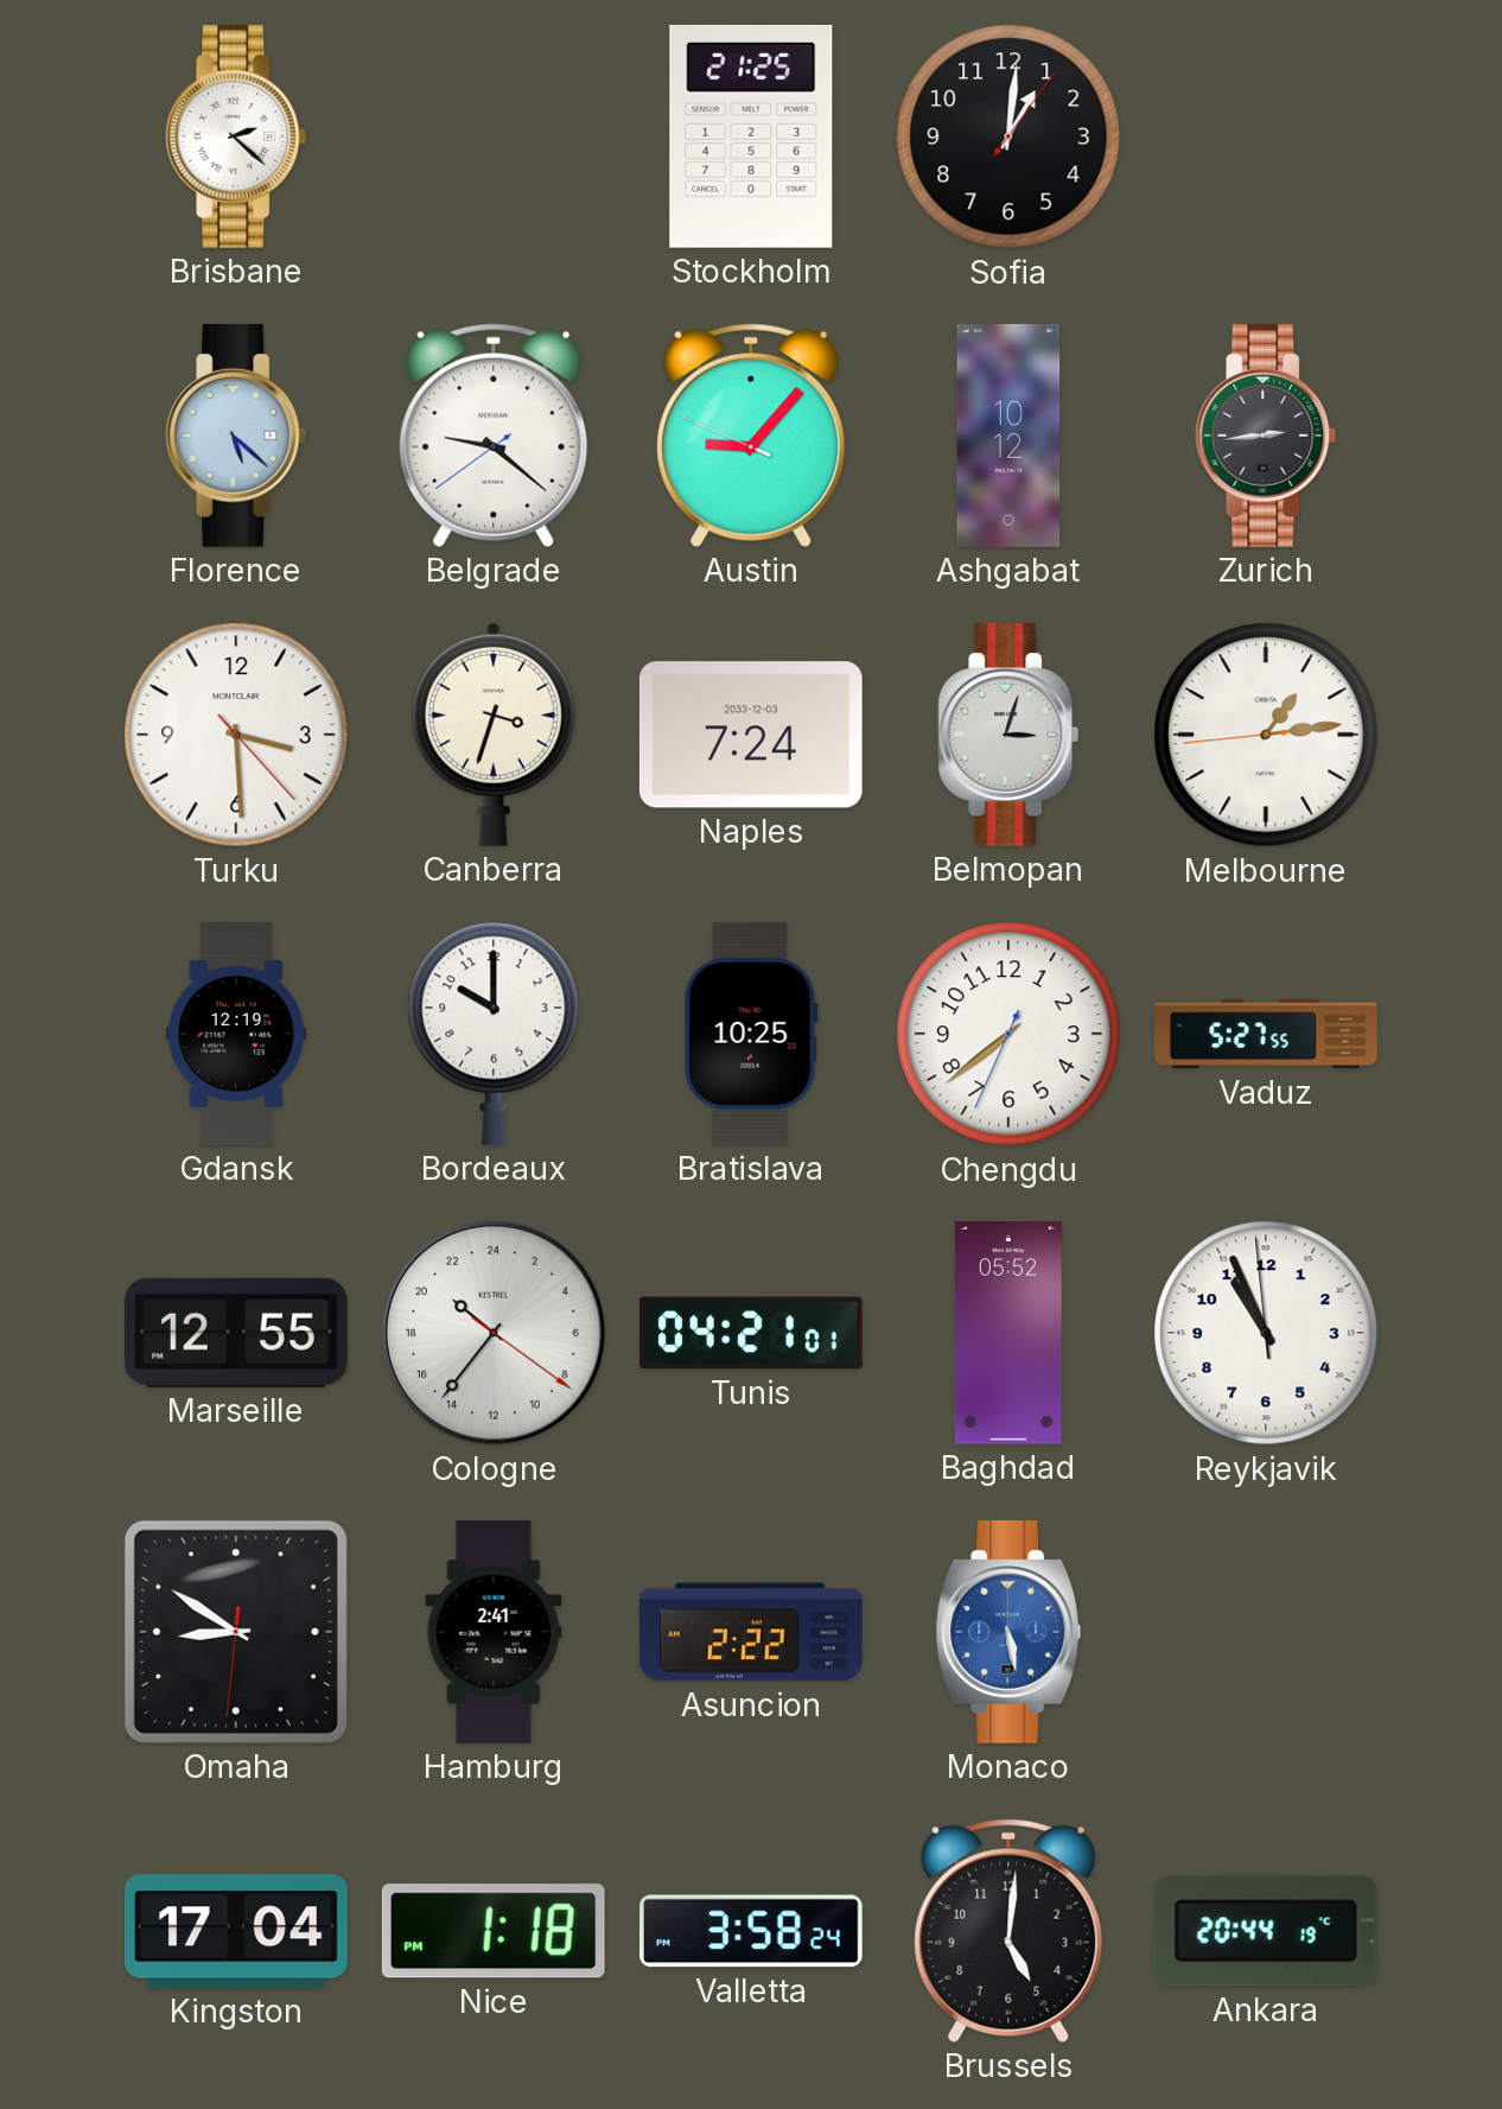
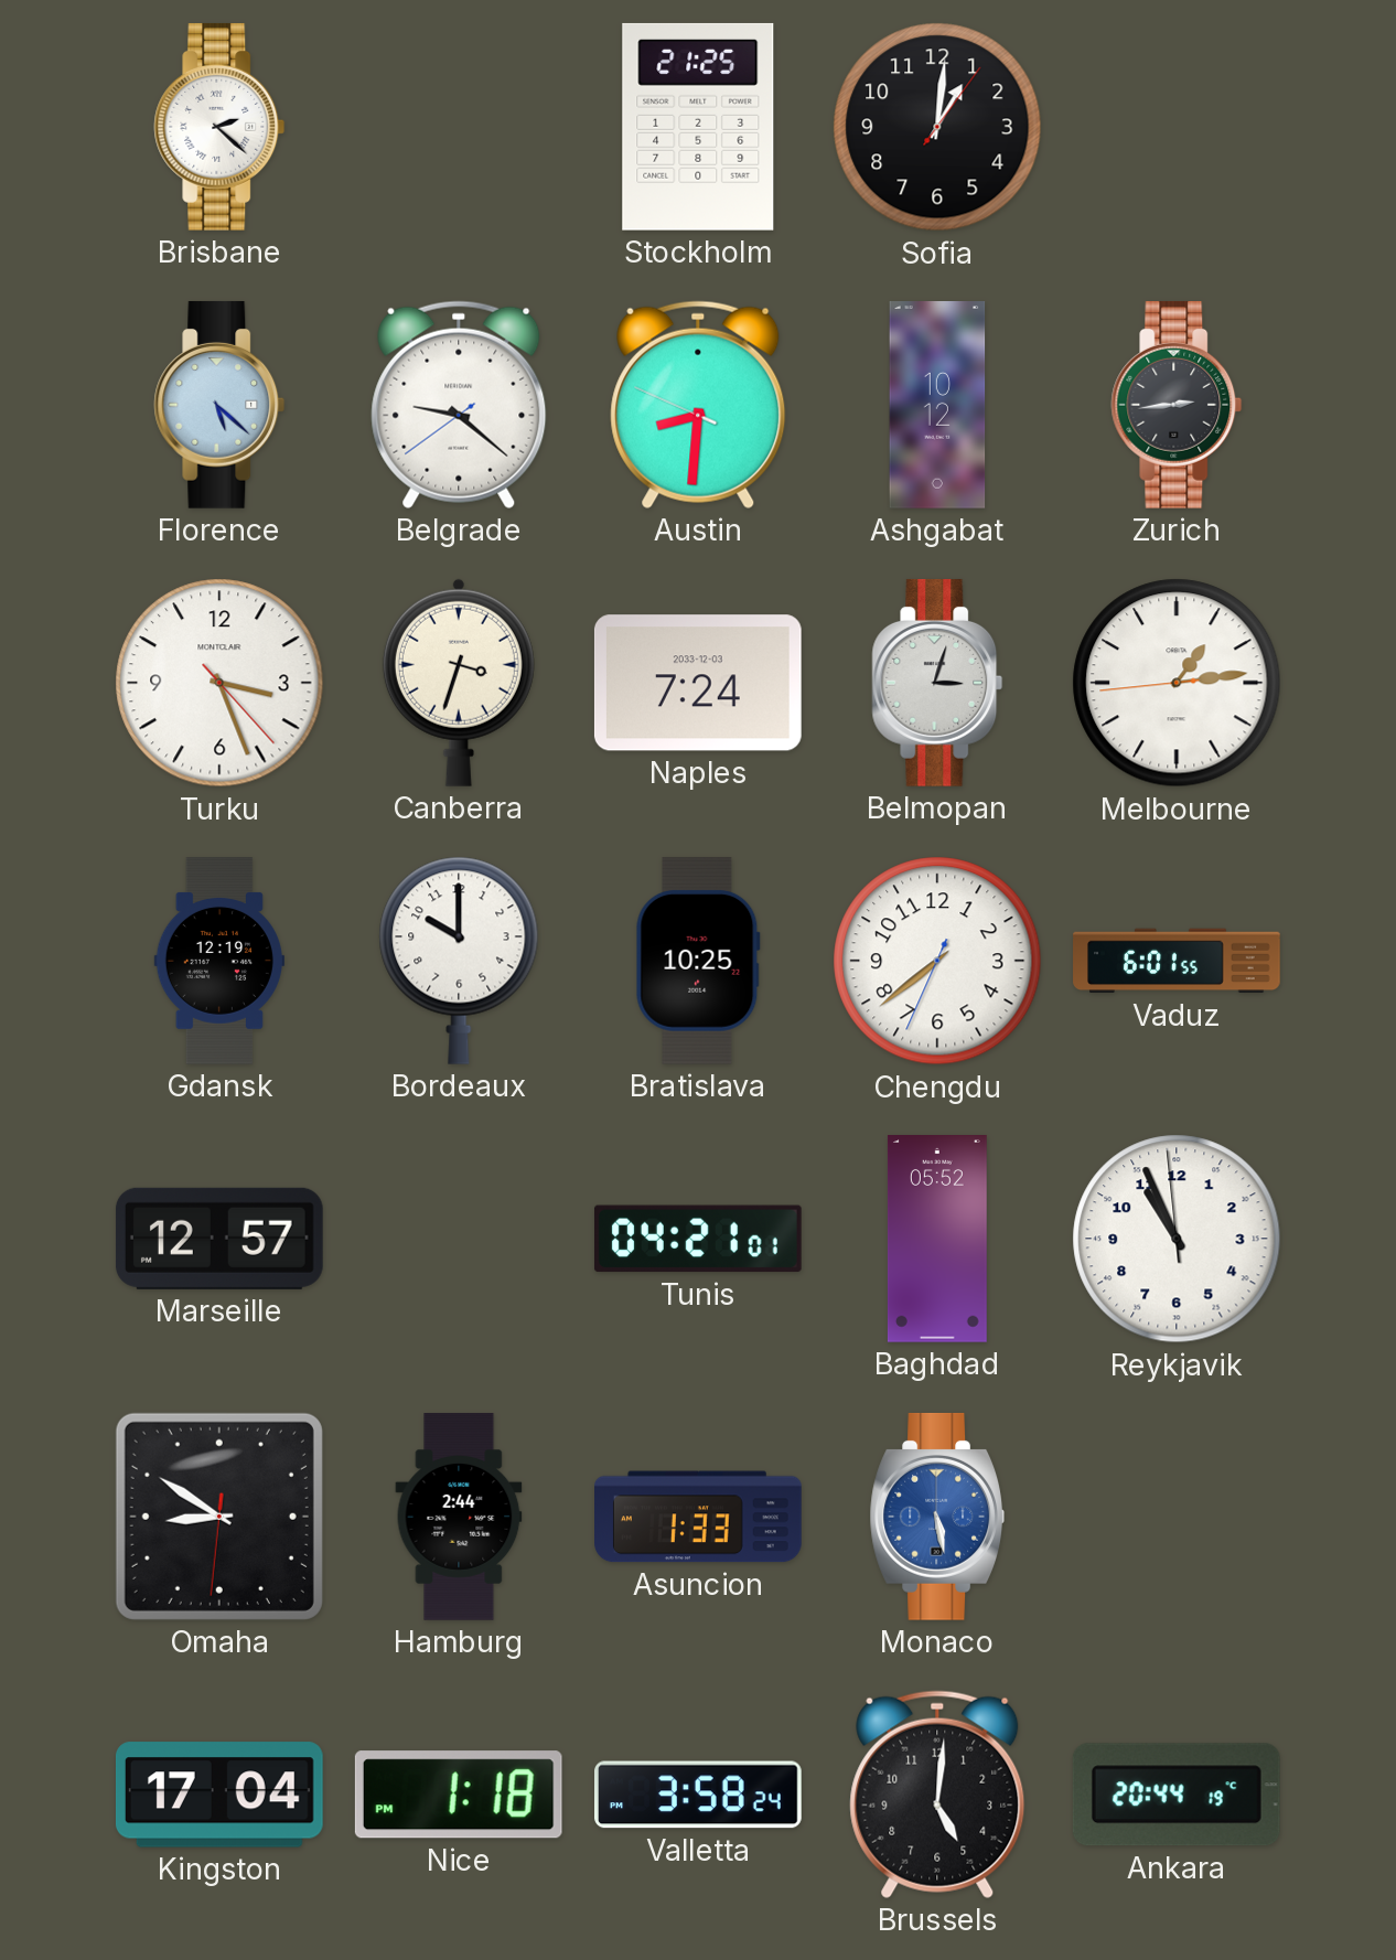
Austin: 9:06 -> 8:30
Turku: 3:29 -> 3:26
Vaduz: 5:27 -> 6:01
Marseille: 12:55 -> 12:57
Cologne: 20:36 -> none
Hamburg: 2:41 -> 2:44
Asuncion: 2:22 -> 1:33
